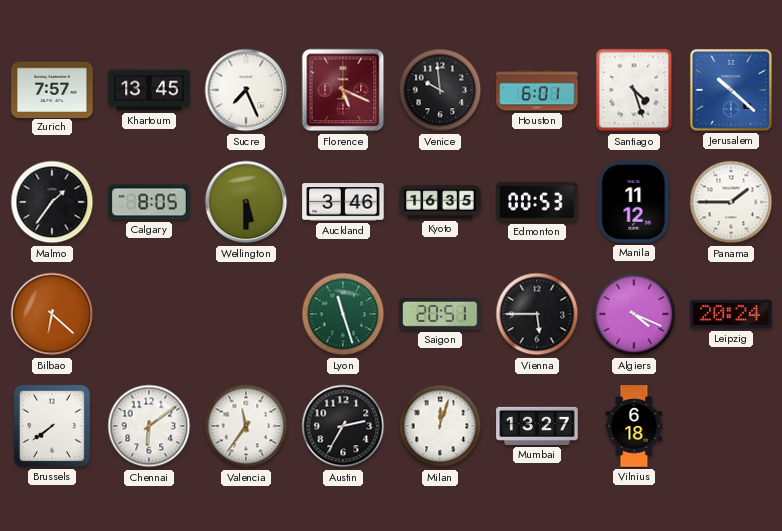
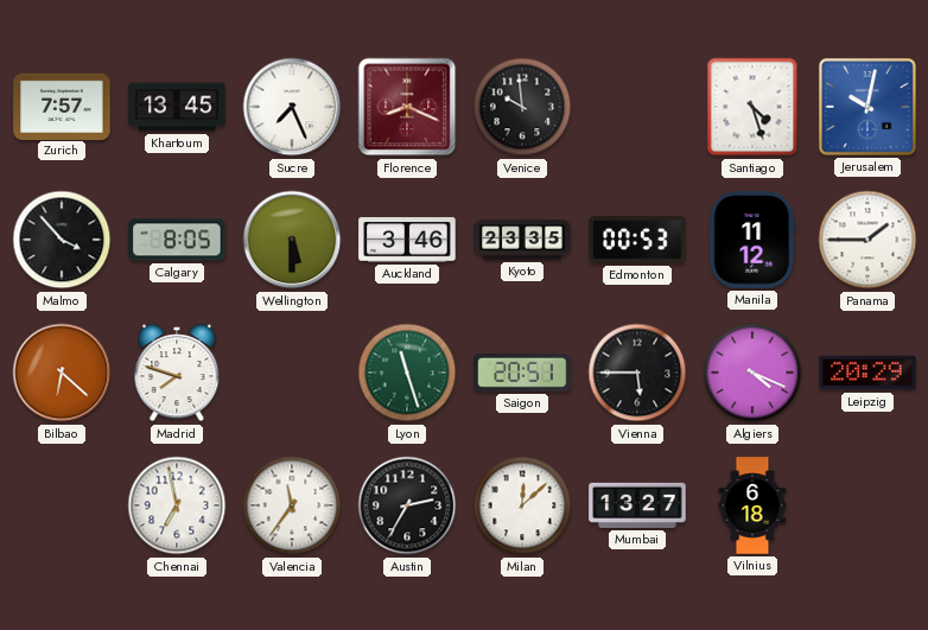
Florence: 5:19 -> 8:19
Houston: 6:01 -> none
Jerusalem: 10:22 -> 10:02
Malmo: 1:36 -> 3:53
Kyoto: 16:35 -> 23:35
Madrid: none -> 7:48
Leipzig: 20:24 -> 20:29
Brussels: 7:39 -> none
Chennai: 6:09 -> 6:58
Milan: 12:03 -> 12:08
